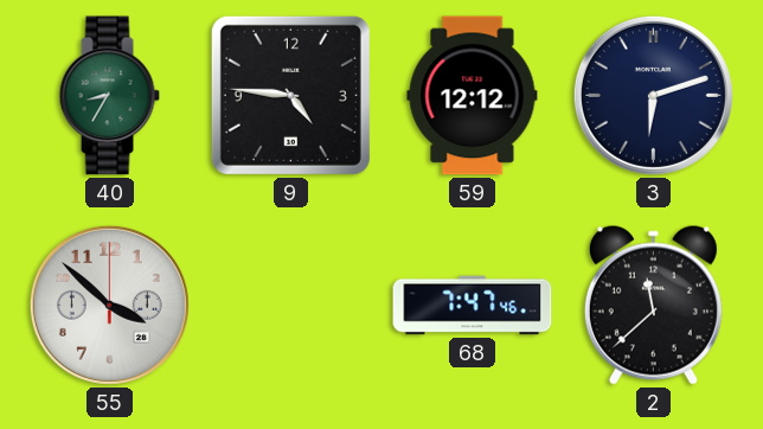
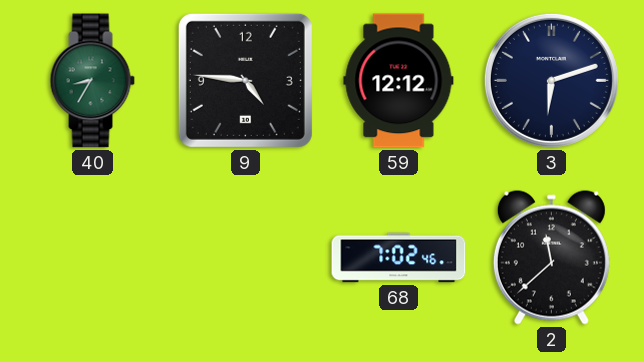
55: 3:52 -> none
68: 7:47 -> 7:02
